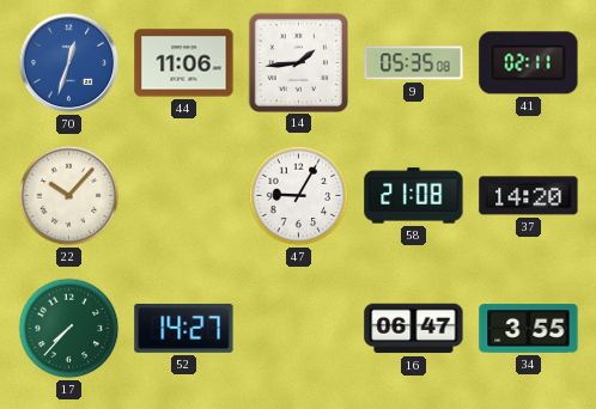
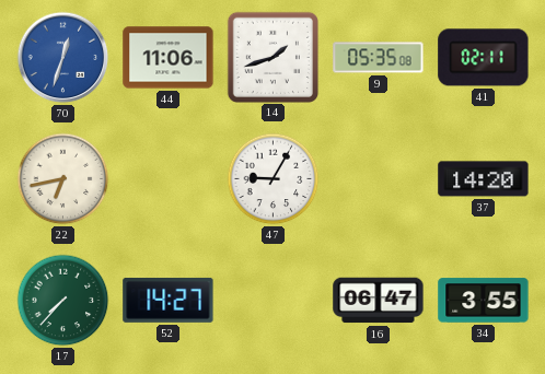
14: 1:44 -> 1:42
22: 10:07 -> 6:43
58: 21:08 -> none
